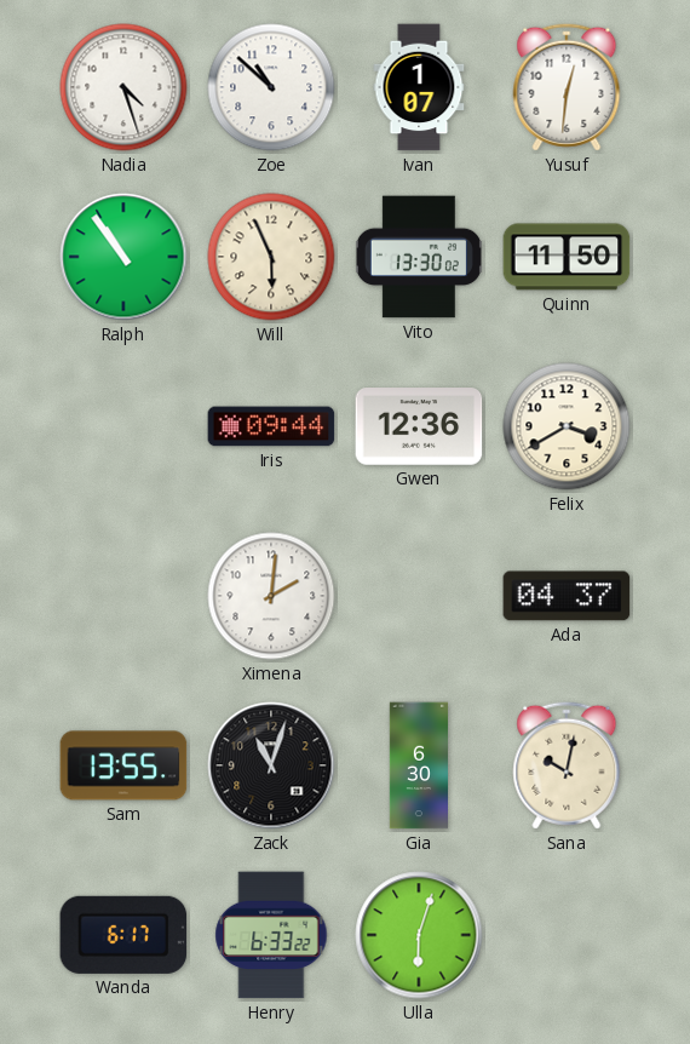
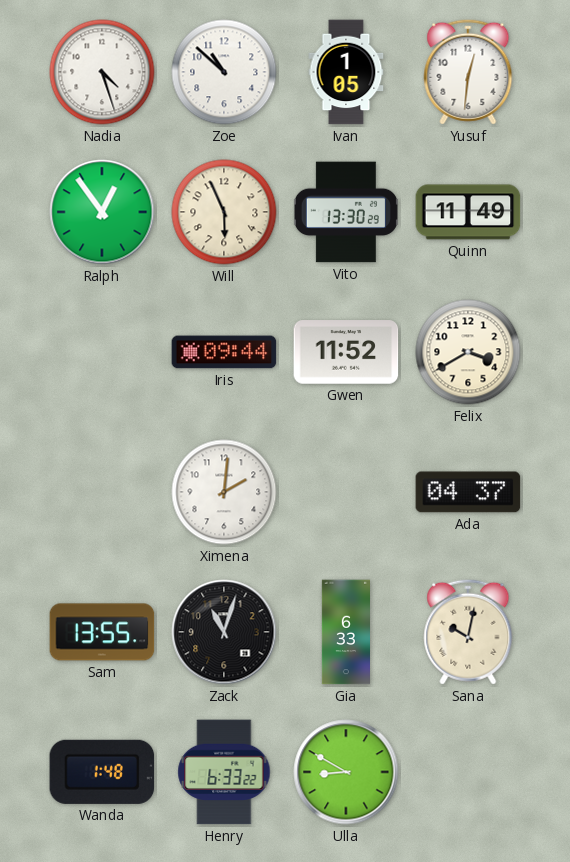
Ivan: 1:07 -> 1:05
Ralph: 10:54 -> 12:54
Vito: 13:30:02 -> 13:30:29
Quinn: 11:50 -> 11:49
Gwen: 12:36 -> 11:52
Gia: 6:30 -> 6:33
Wanda: 6:17 -> 1:48
Ulla: 6:03 -> 8:50
